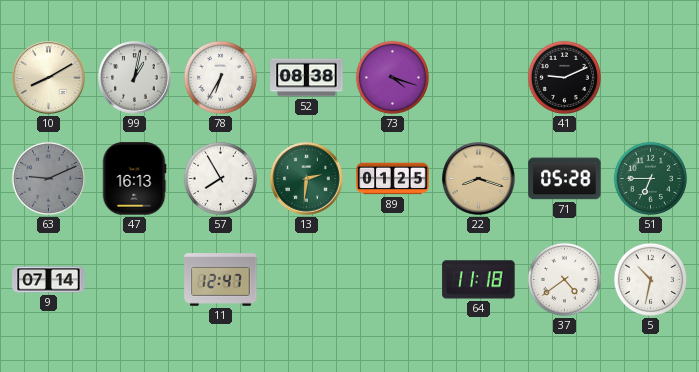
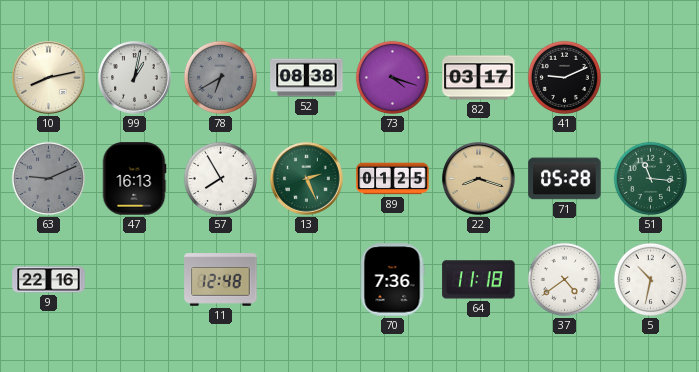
10: 8:10 -> 8:13
78: 6:35 -> 6:40
78 dial: white -> grey
82: none -> 03:17
13: 2:31 -> 2:26
51: 6:45 -> 11:16
9: 07:14 -> 22:16
11: 12:47 -> 12:48
70: none -> 7:36
